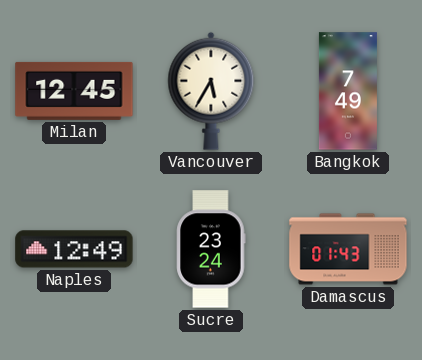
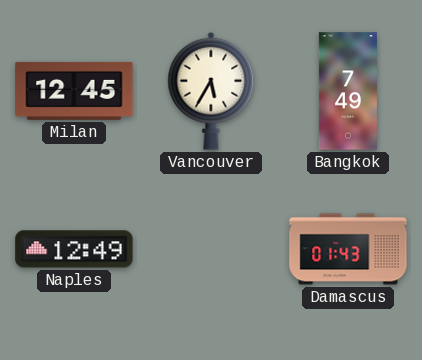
Sucre: 23:24 -> none
